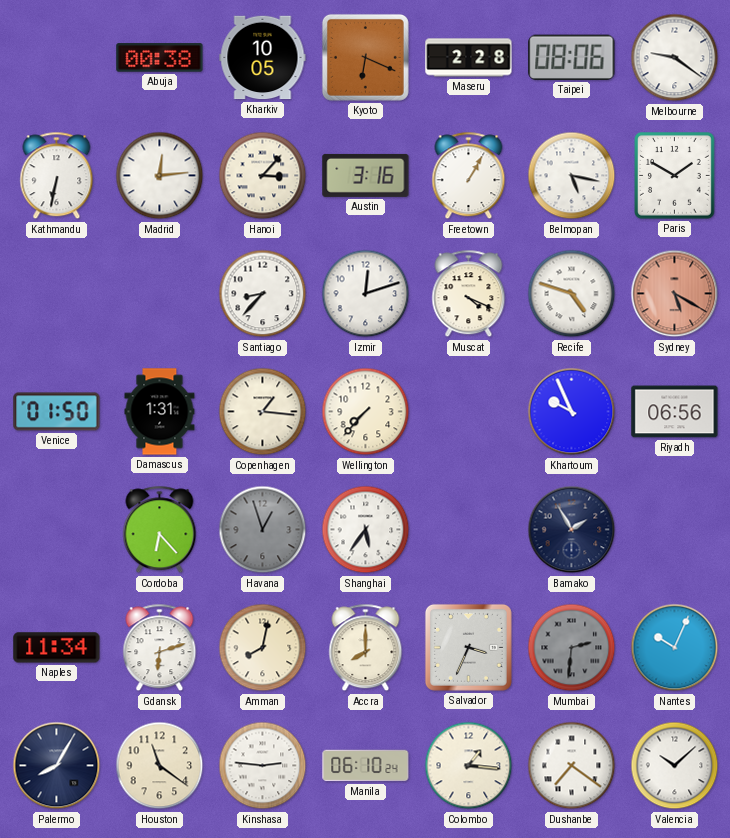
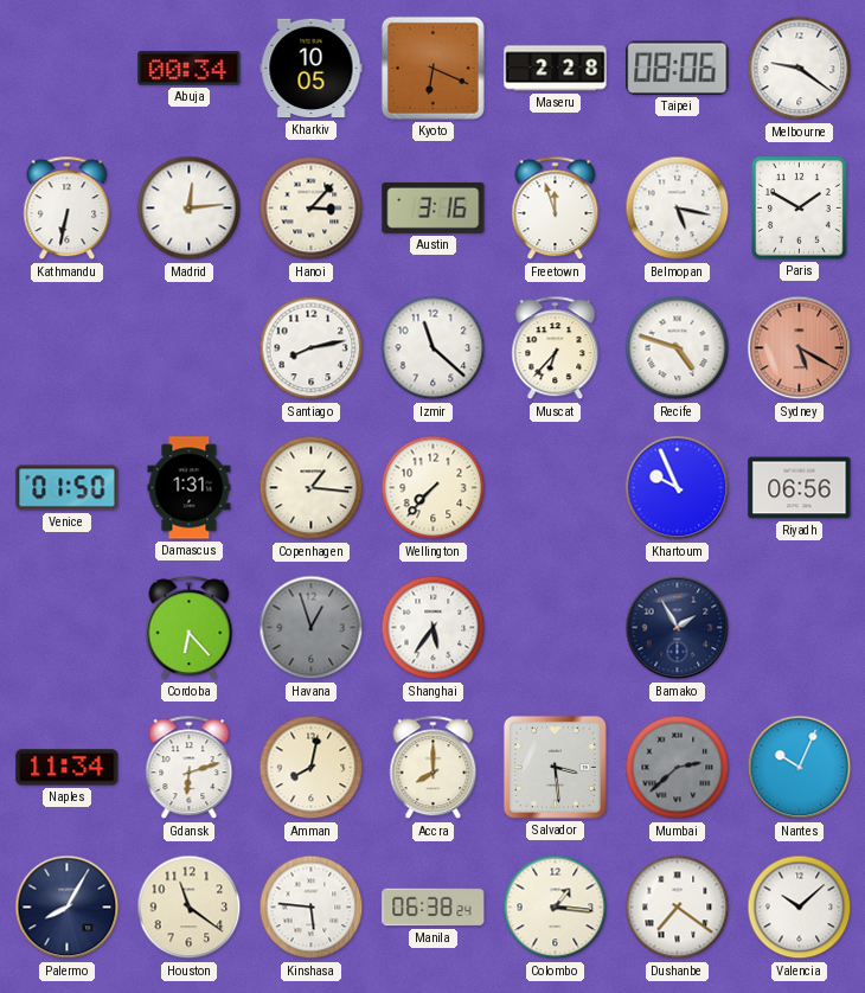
Abuja: 00:38 -> 00:34
Freetown: 1:05 -> 11:57
Santiago: 8:37 -> 8:13
Izmir: 12:12 -> 11:22
Muscat: 4:19 -> 6:37
Salvador: 3:34 -> 3:29
Mumbai: 2:31 -> 2:38
Kinshasa: 2:46 -> 5:46
Manila: 06:10 -> 06:38
